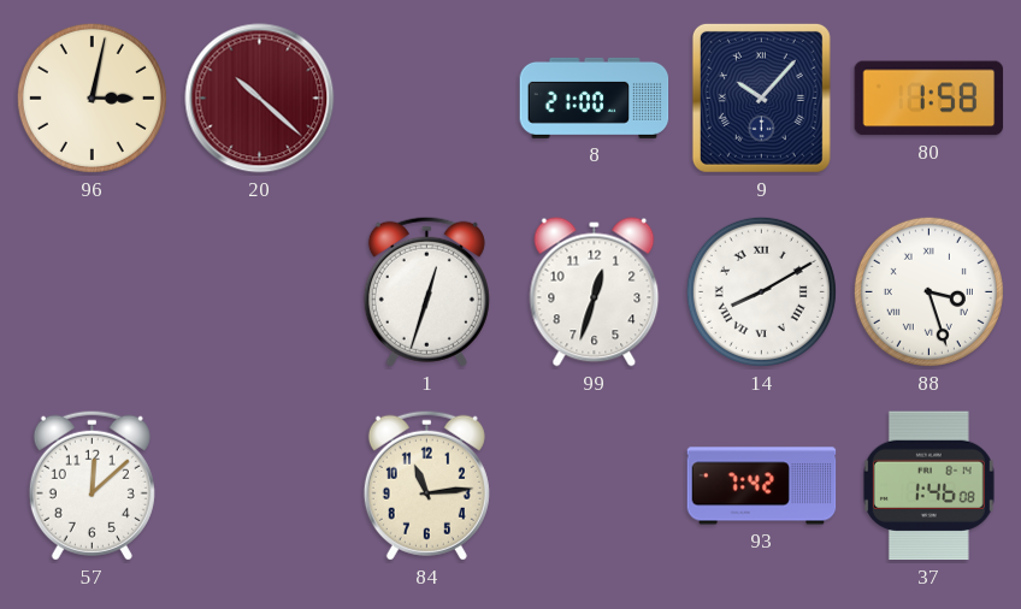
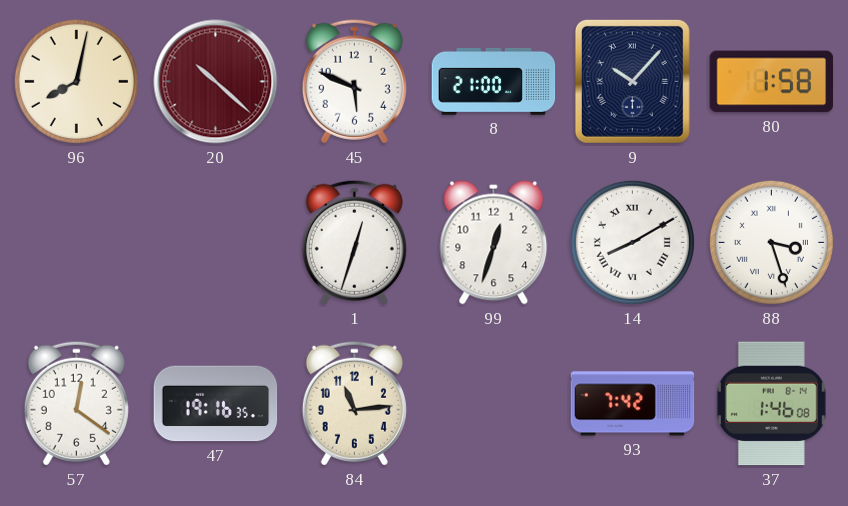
96: 3:02 -> 8:02
45: none -> 5:49
57: 12:08 -> 12:21
47: none -> 19:16
